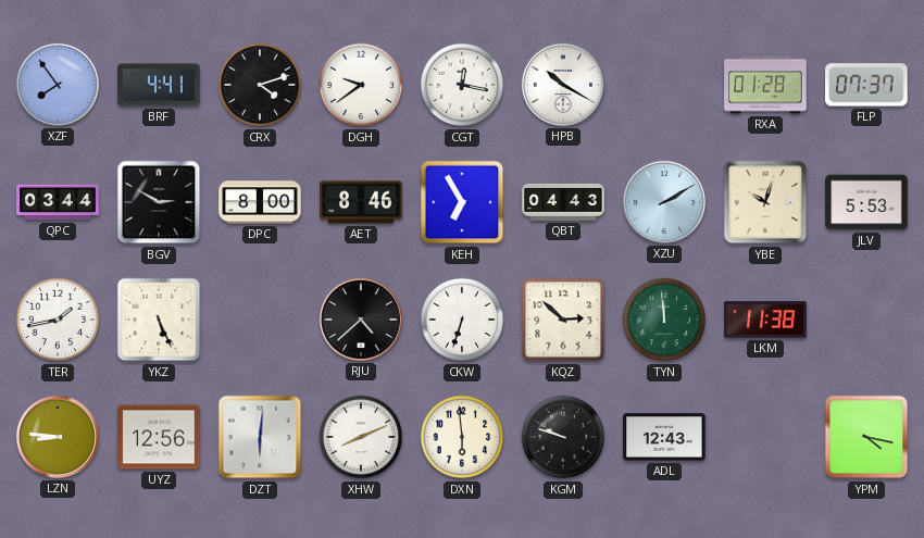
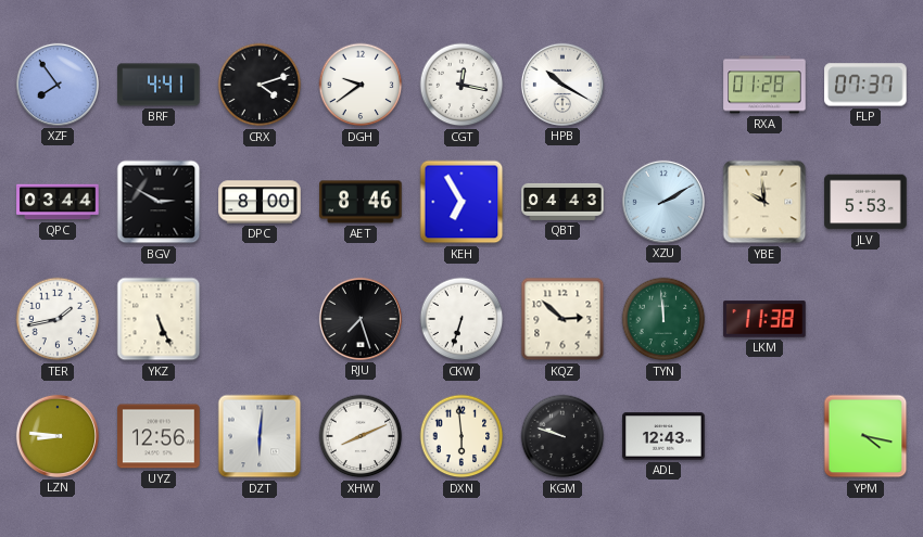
YBE: 10:03 -> 9:59
RJU: 4:38 -> 7:27
